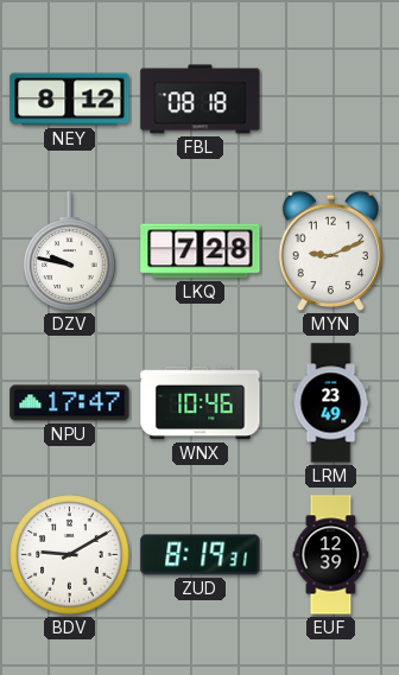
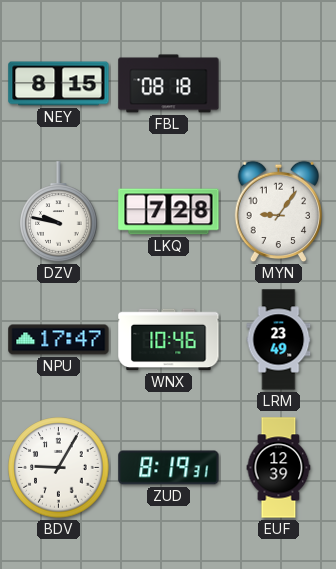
NEY: 8:12 -> 8:15
MYN: 9:11 -> 9:06
BDV: 9:10 -> 9:05
